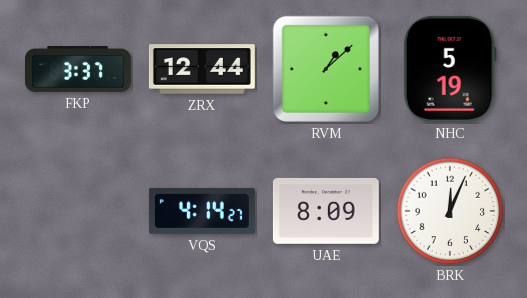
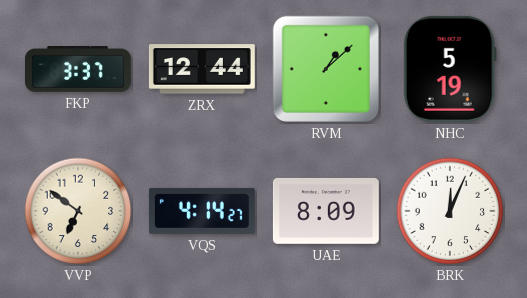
VVP: none -> 6:51
